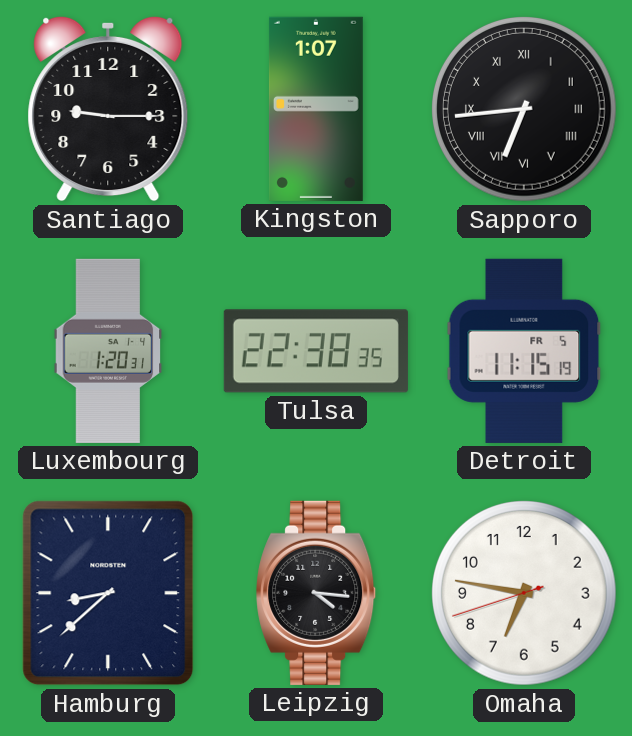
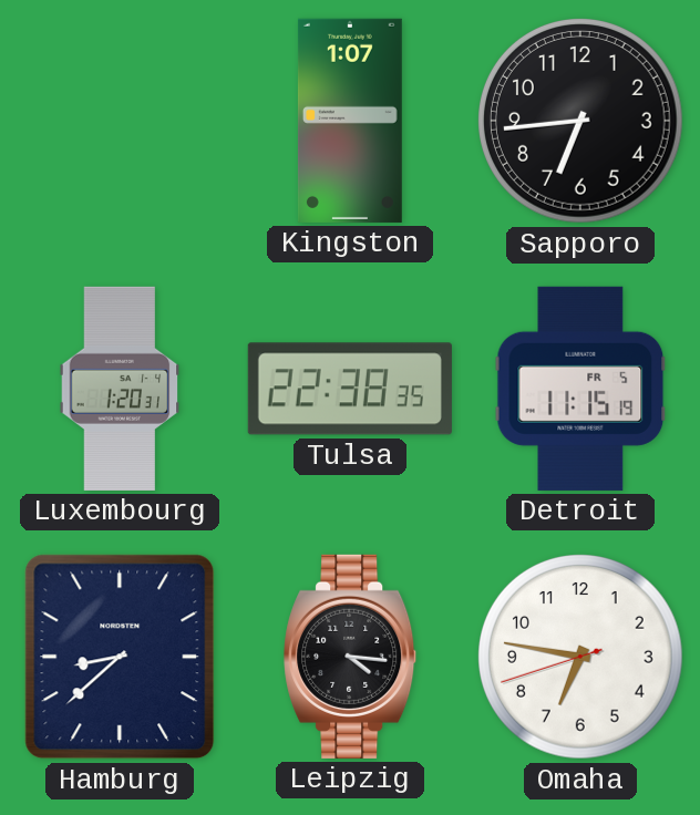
Santiago: 9:15 -> none
Sapporo numerals: Roman -> Arabic
